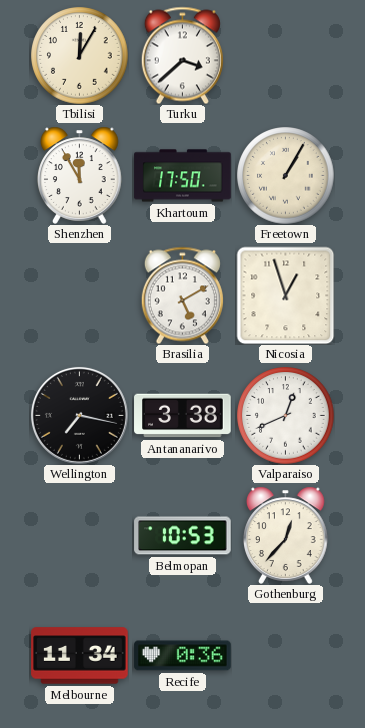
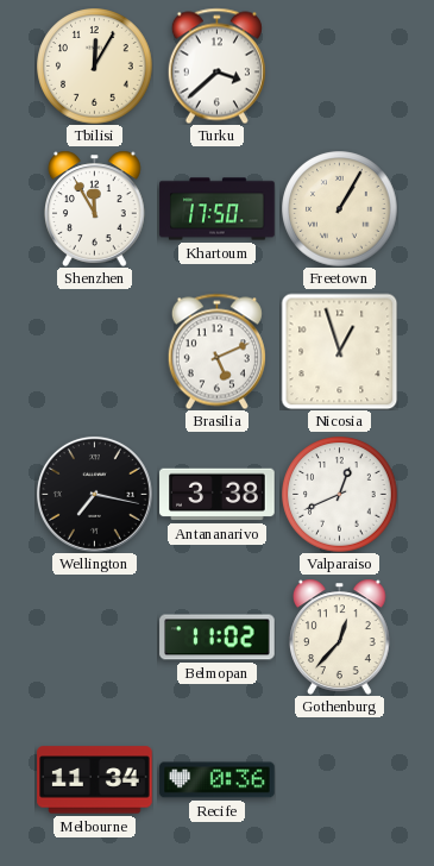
Brasilia: 5:10 -> 5:11
Belmopan: 10:53 -> 11:02
